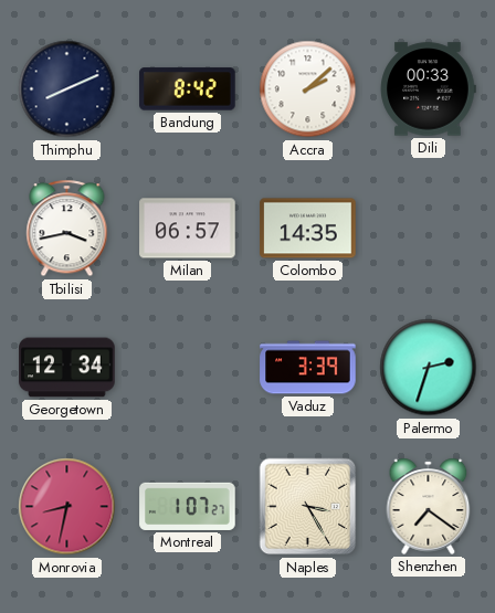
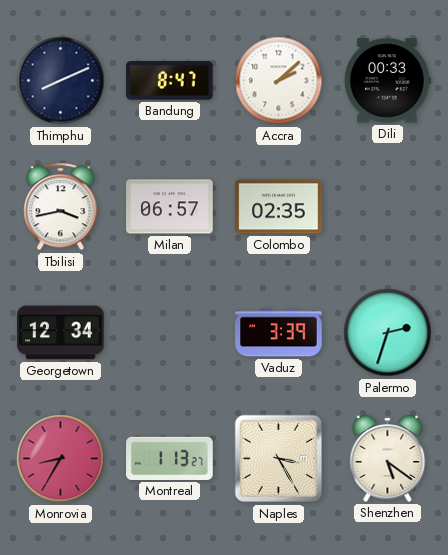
Bandung: 8:42 -> 8:47
Colombo: 14:35 -> 02:35
Monrovia: 8:32 -> 8:35
Montreal: 1:07 -> 1:13
Shenzhen: 7:21 -> 5:21
